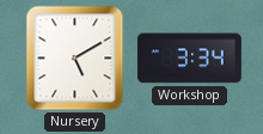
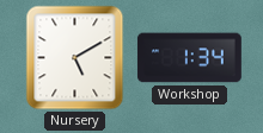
Workshop: 3:34 -> 1:34
